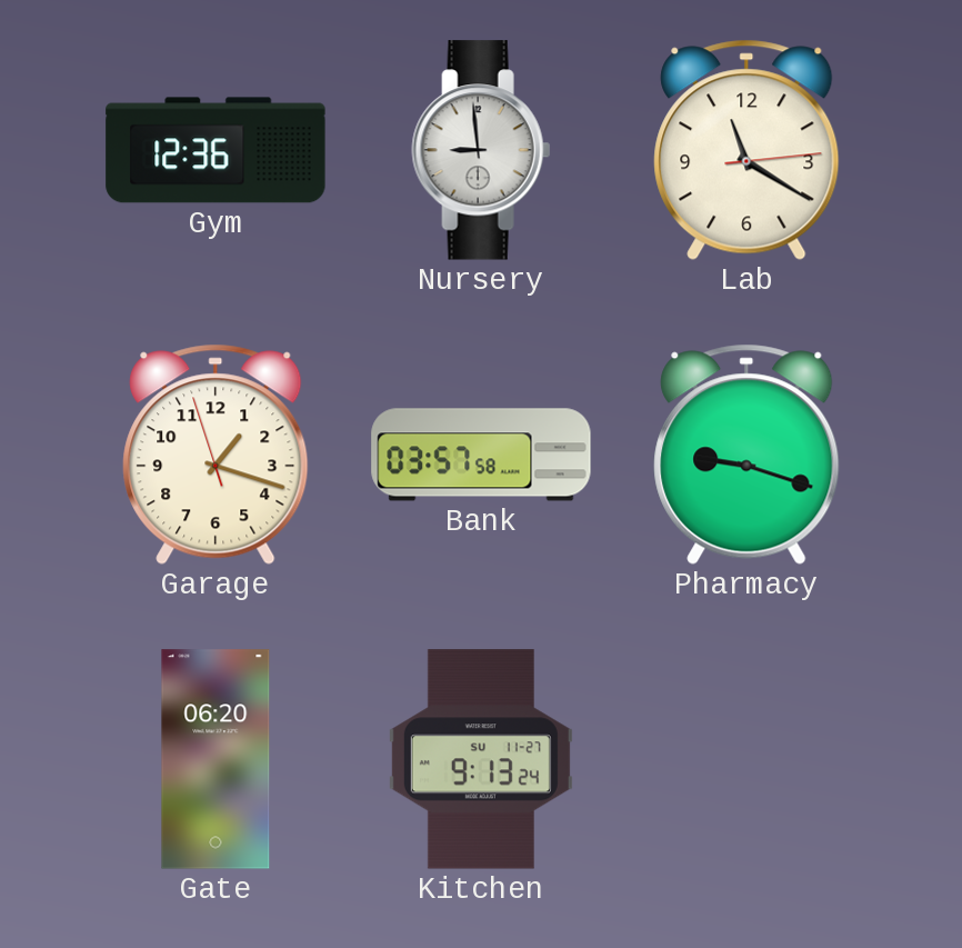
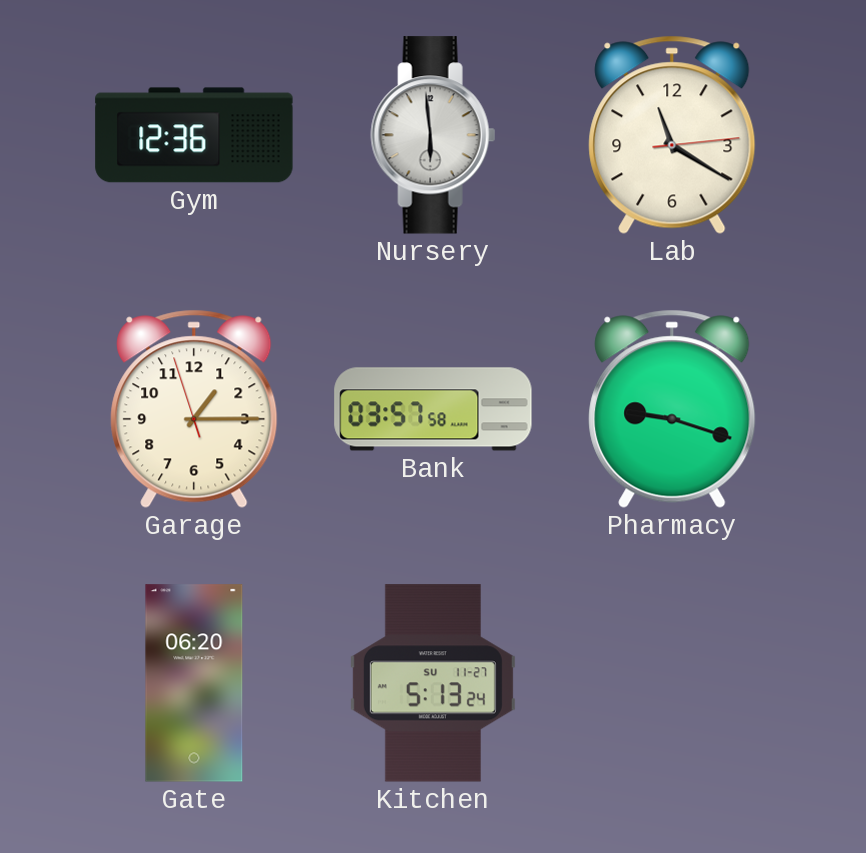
Nursery: 8:59 -> 5:59
Garage: 1:17 -> 1:14
Kitchen: 9:13 -> 5:13
